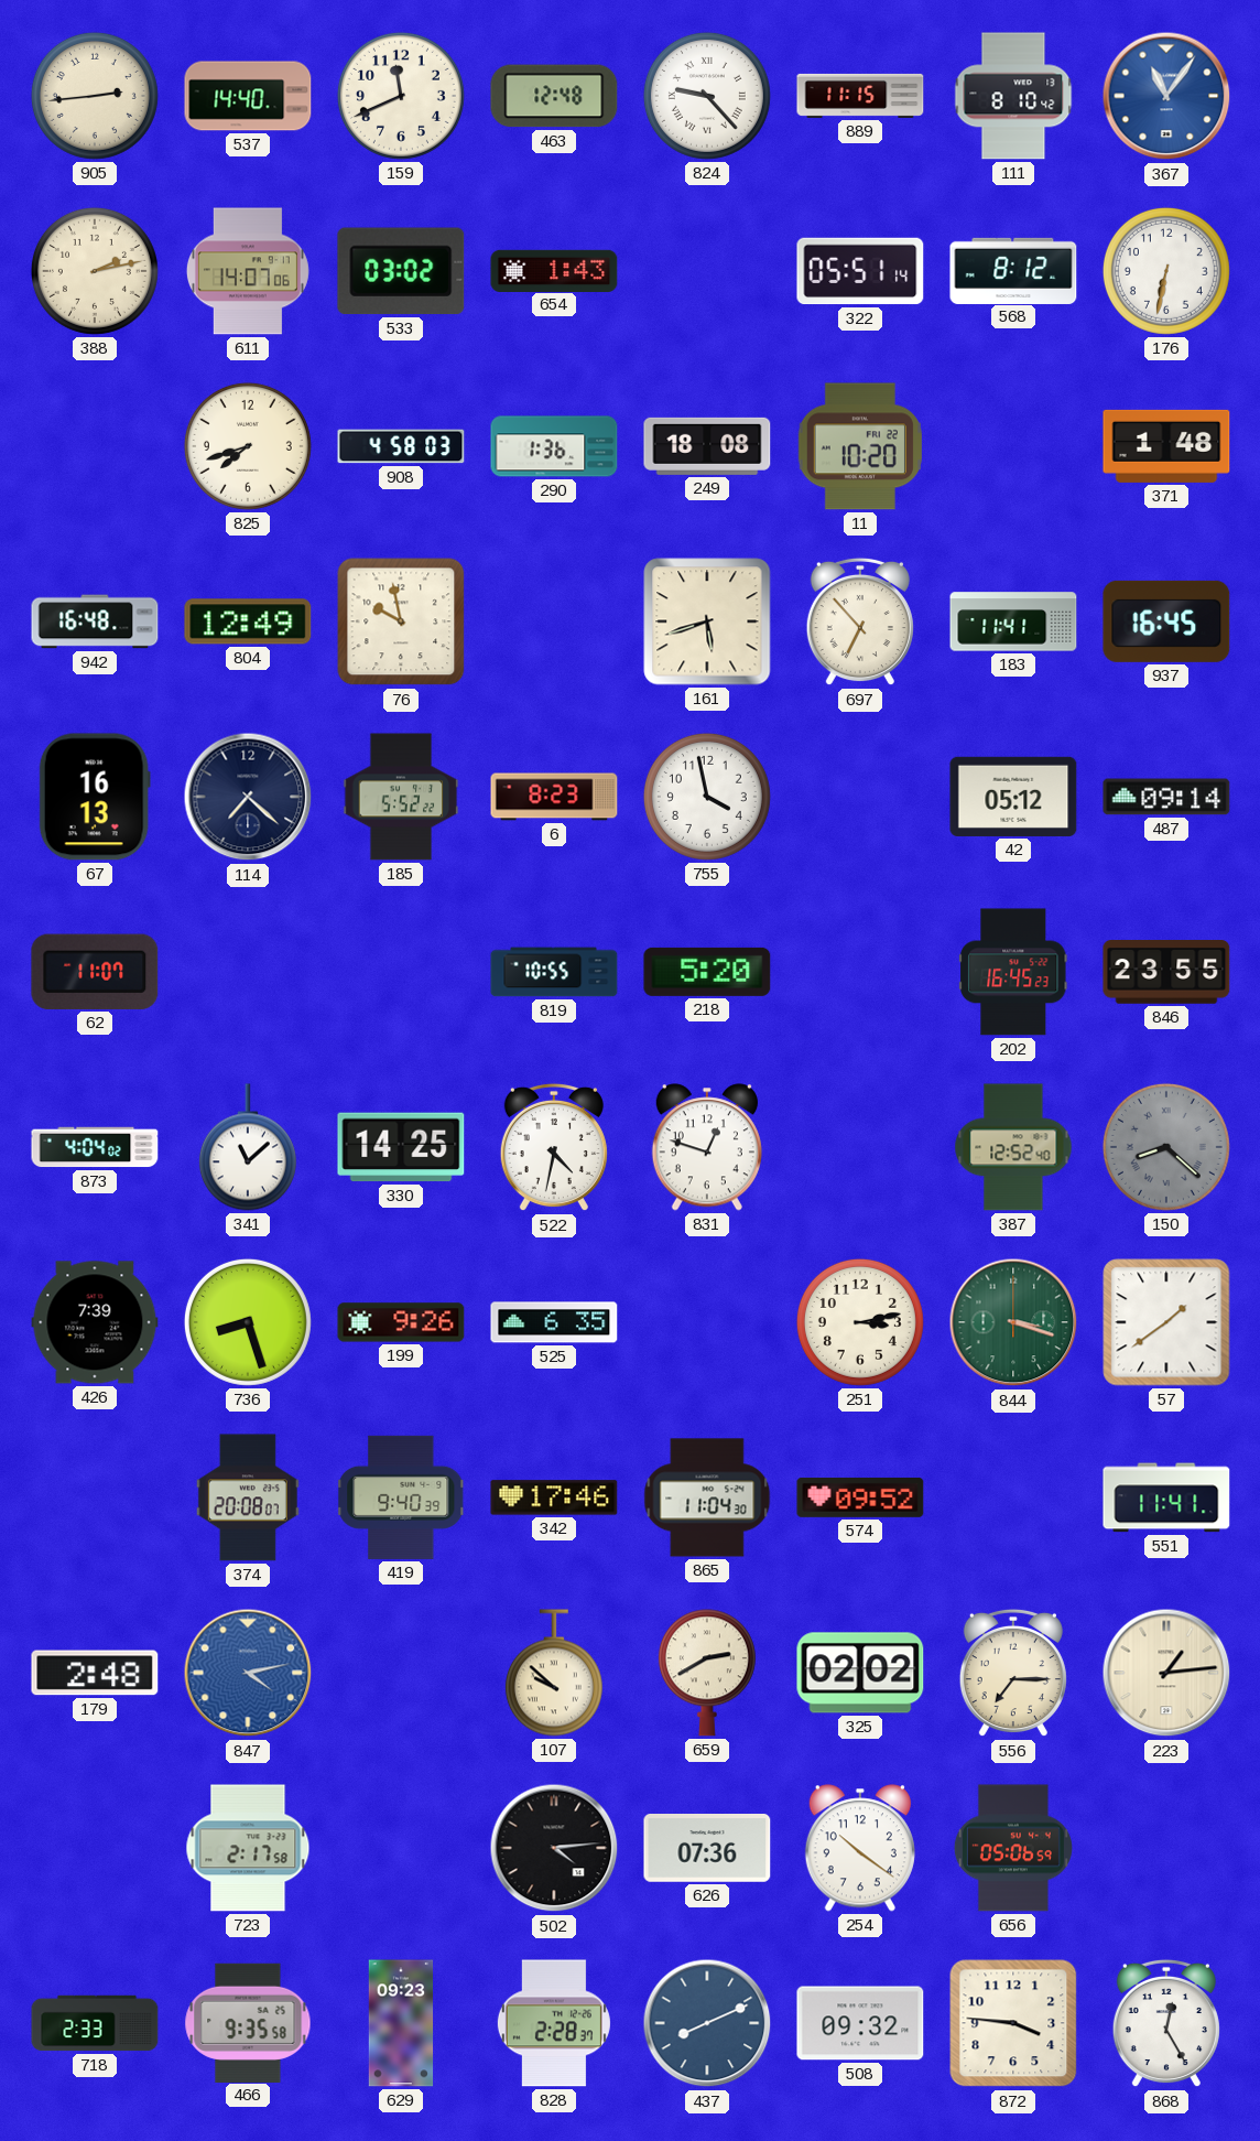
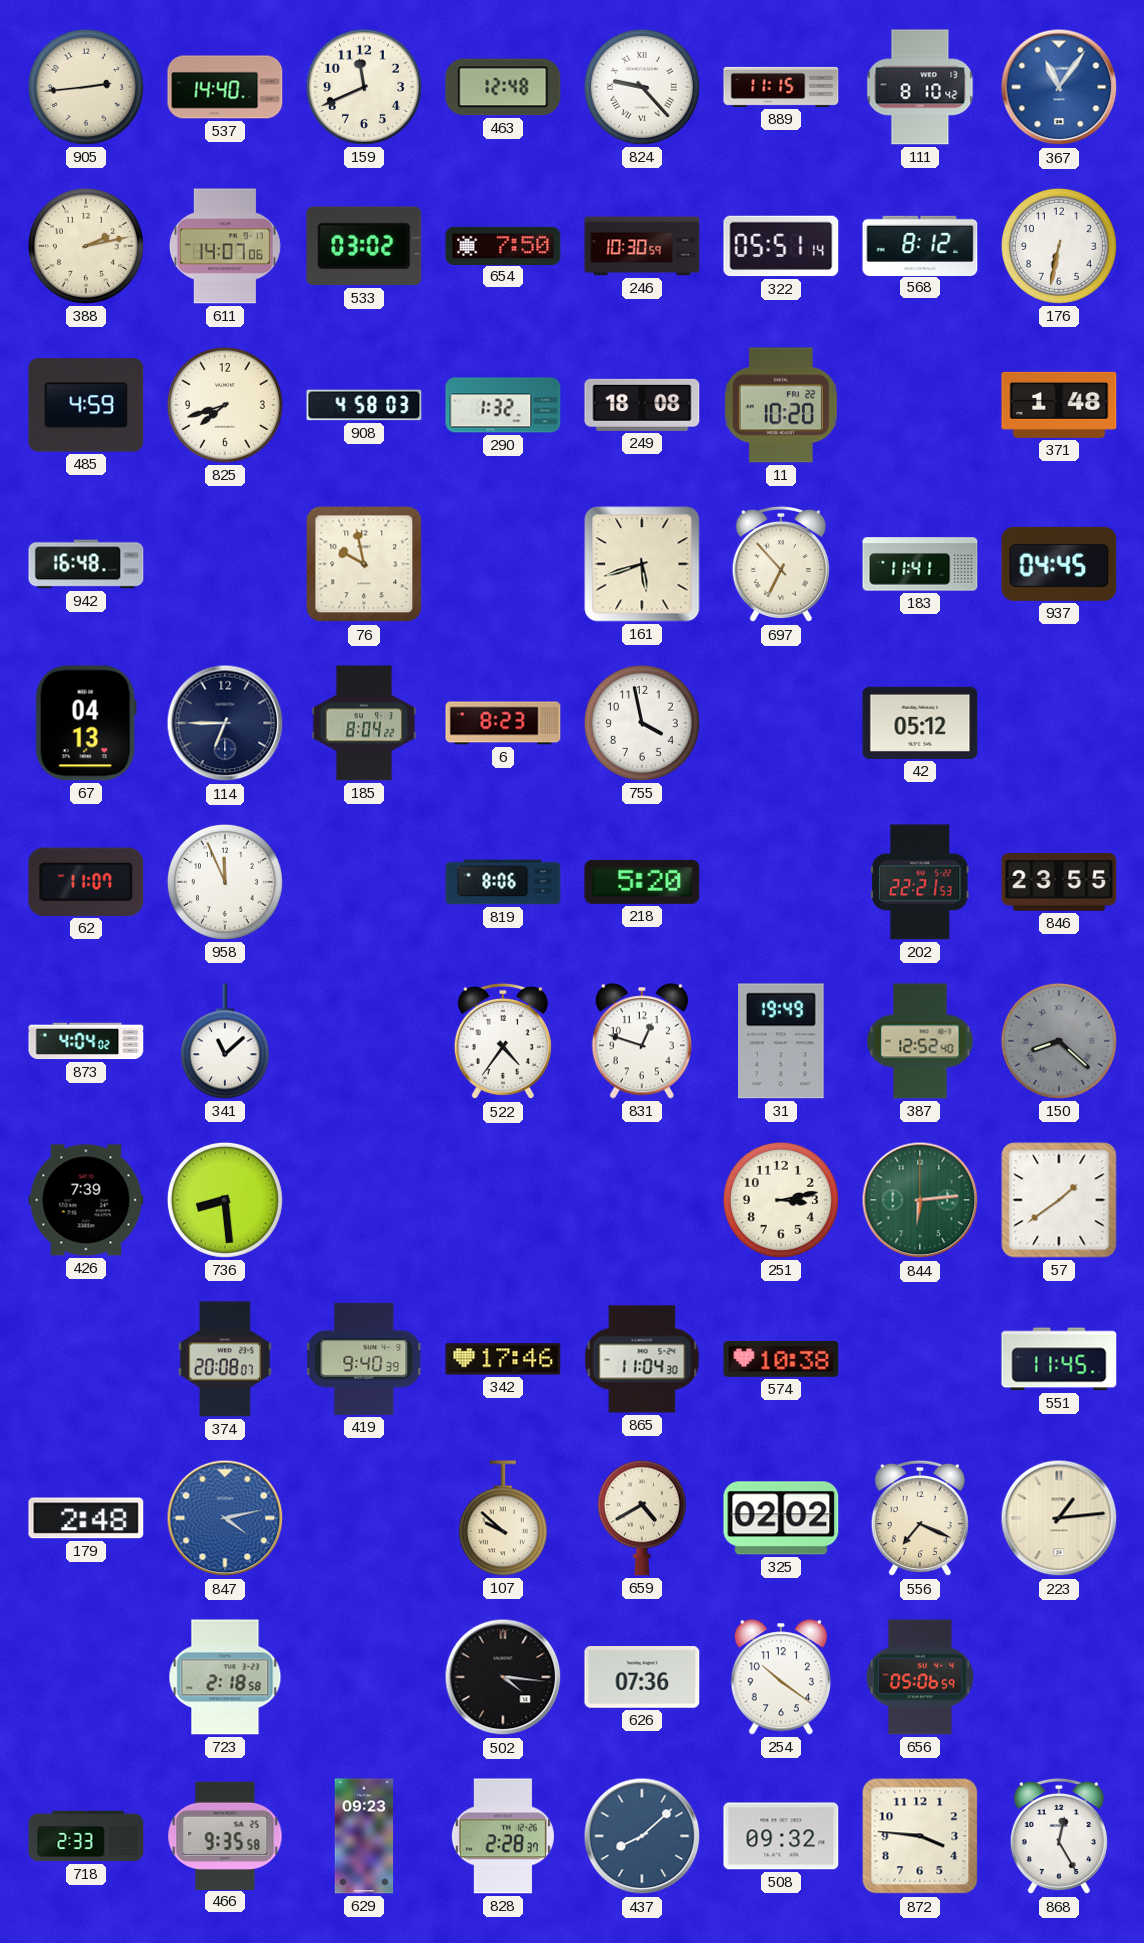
654: 1:43 -> 7:50
246: none -> 10:30
485: none -> 4:59
290: 1:36 -> 1:32
804: 12:49 -> none
937: 16:45 -> 04:45
67: 16:13 -> 04:13
114: 7:22 -> 6:45
185: 5:52 -> 8:04
487: 09:14 -> none
958: none -> 11:56
819: 10:55 -> 8:06
202: 16:45 -> 22:21
330: 14:25 -> none
522: 4:32 -> 4:36
31: none -> 19:49
736: 8:27 -> 8:29
199: 9:26 -> none
525: 6:35 -> none
844: 3:18 -> 6:14
574: 09:52 -> 10:38
551: 11:41 -> 11:45
659: 2:40 -> 4:40
556: 7:15 -> 7:19
723: 2:17 -> 2:18
502: 4:14 -> 4:16
437: 8:11 -> 8:08
